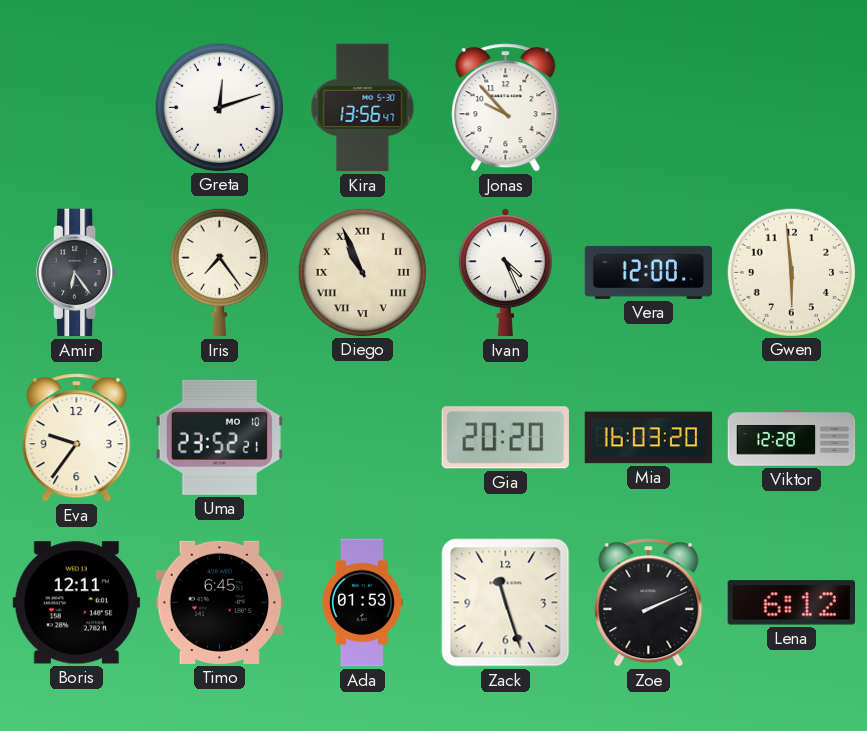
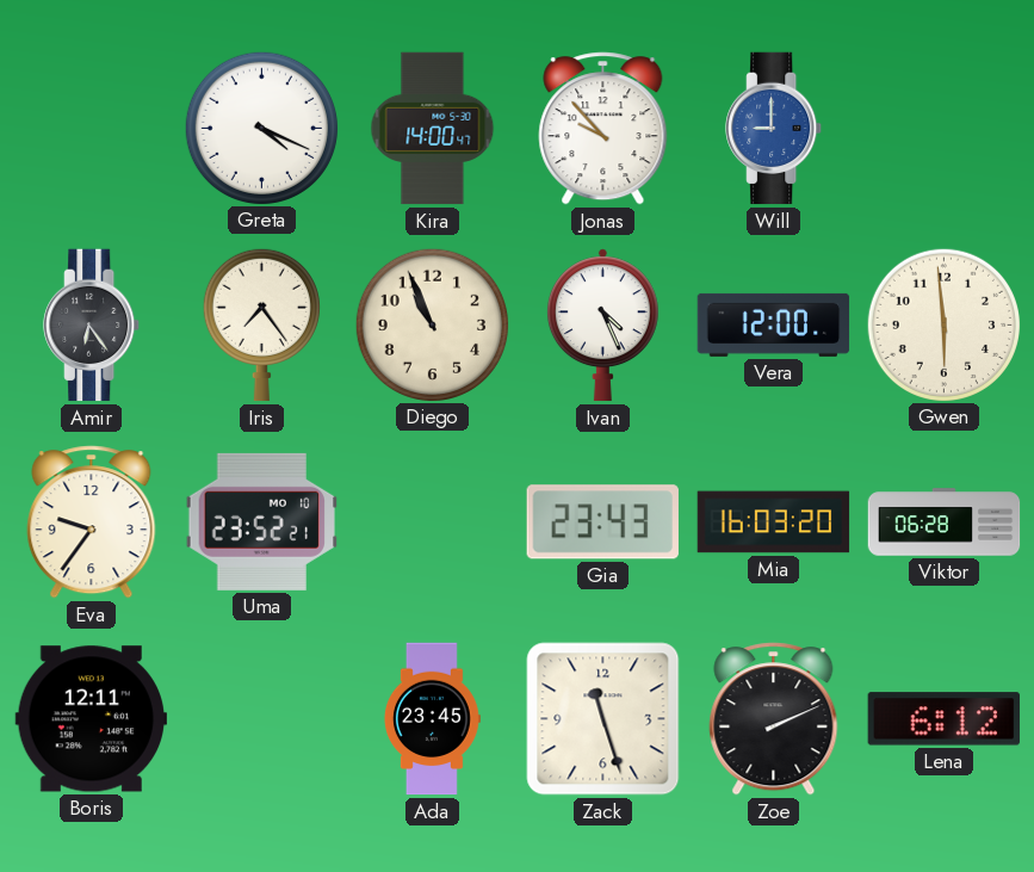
Greta: 12:12 -> 4:19
Kira: 13:56 -> 14:00
Will: none -> 9:00
Diego numerals: Roman -> Arabic
Gia: 20:20 -> 23:43
Viktor: 12:28 -> 06:28
Timo: 6:45 -> none
Ada: 01:53 -> 23:45
